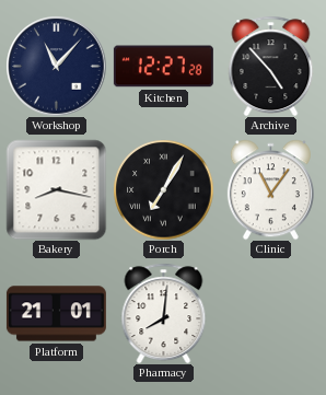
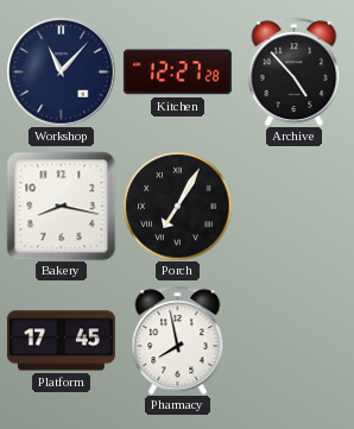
Clinic: 11:06 -> none
Platform: 21:01 -> 17:45
Pharmacy: 8:01 -> 7:58
